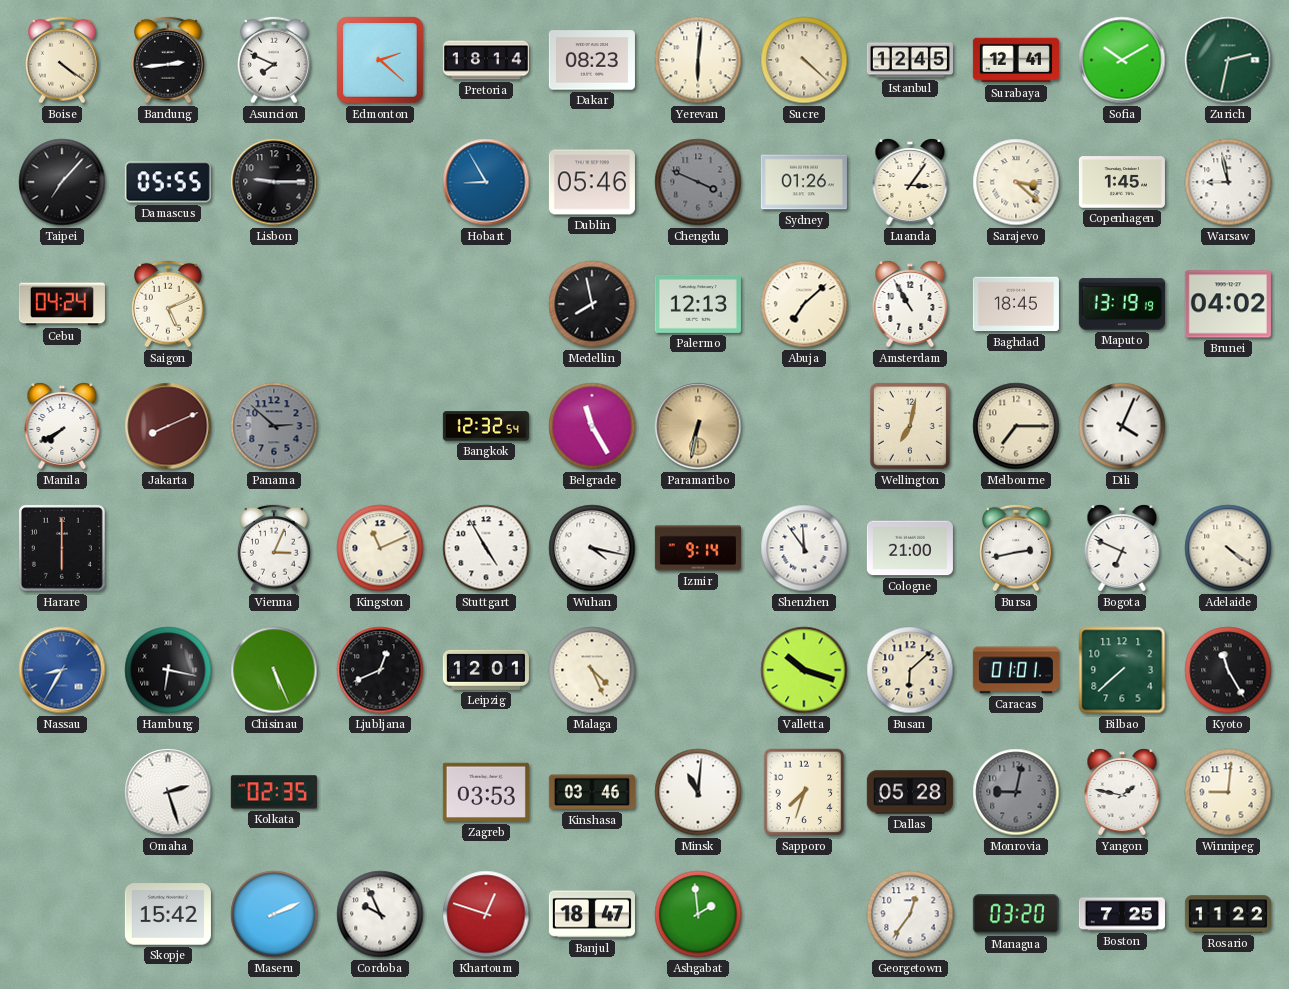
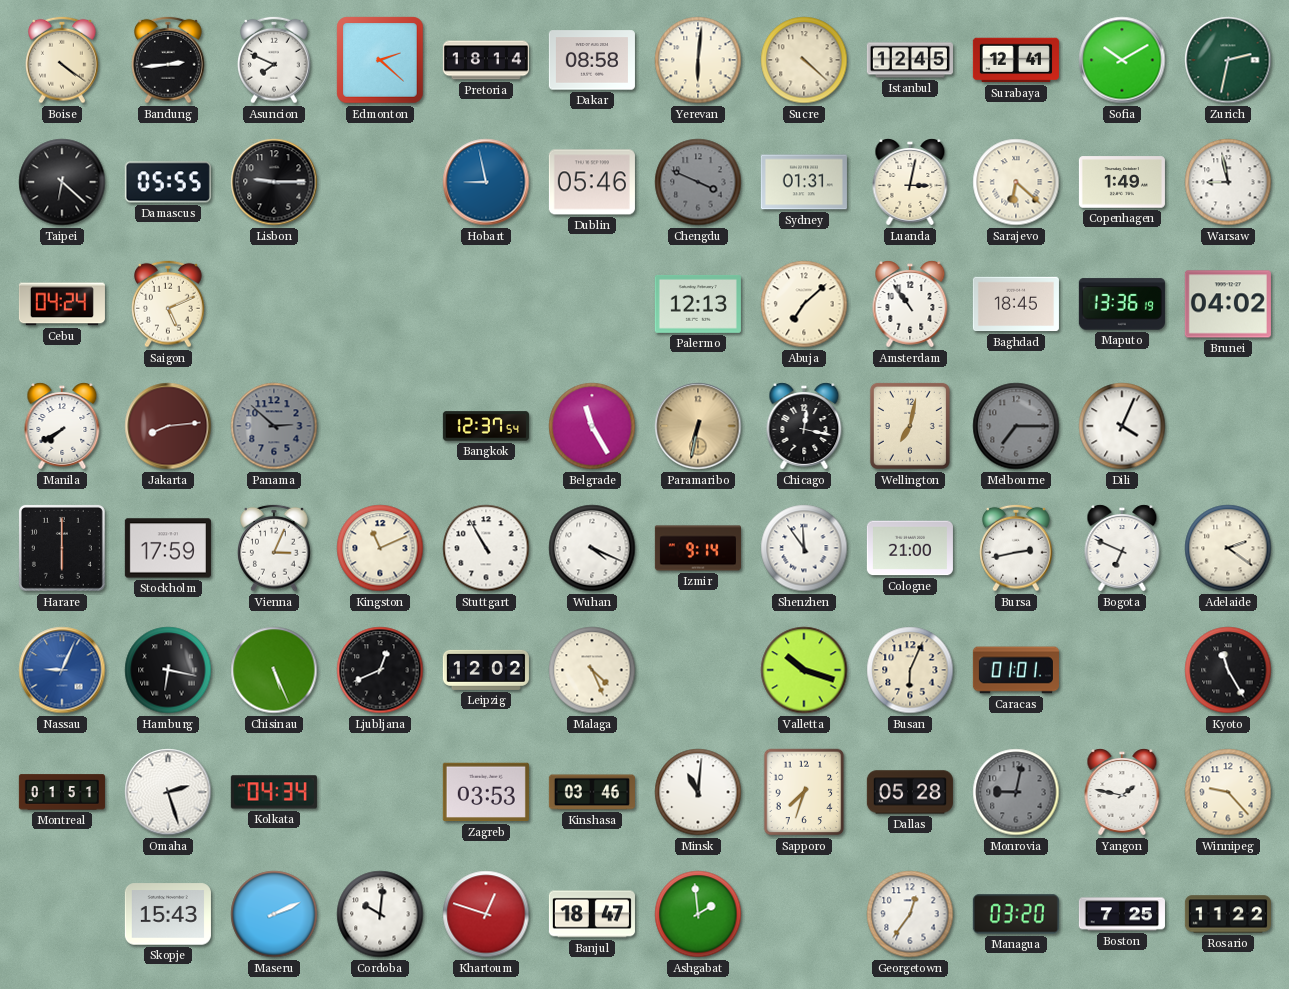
Dakar: 08:23 -> 08:58
Taipei: 7:07 -> 6:22
Hobart: 8:55 -> 8:58
Sydney: 01:26 -> 01:31
Luanda: 3:06 -> 3:02
Sarajevo: 3:22 -> 6:22
Copenhagen: 1:45 -> 1:49
Medellin: 7:58 -> none
Amsterdam: 10:55 -> 10:54
Maputo: 13:19 -> 13:36
Jakarta: 8:11 -> 8:14
Bangkok: 12:32 -> 12:37
Chicago: none -> 12:17
Melbourne dial: cream -> grey
Stockholm: none -> 17:59
Stuttgart: 4:55 -> 10:55
Wuhan: 4:17 -> 4:19
Adelaide: 4:21 -> 2:21
Nassau: 8:35 -> 9:04
Leipzig: 12:01 -> 12:02
Busan: 6:08 -> 6:04
Bilbao: 7:38 -> none
Montreal: none -> 01:51
Kolkata: 02:35 -> 04:34
Winnipeg: 9:01 -> 9:23
Skopje: 15:42 -> 15:43
Cordoba: 9:56 -> 10:01
